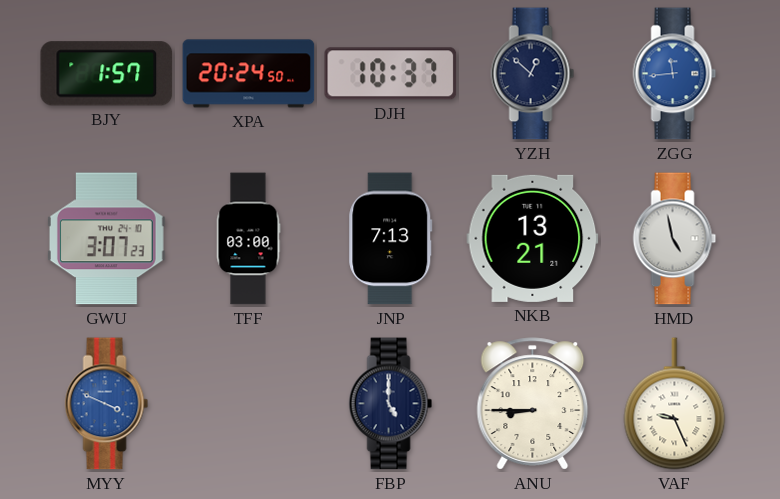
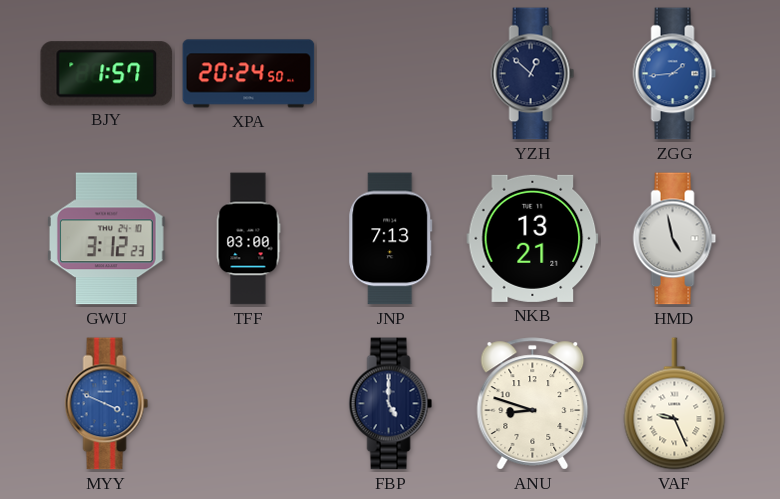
DJH: 10:37 -> none
ZGG: 11:44 -> 1:44
GWU: 3:07 -> 3:12
ANU: 8:45 -> 8:48
